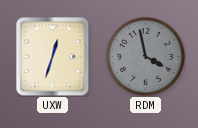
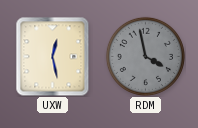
UXW: 12:33 -> 12:28
